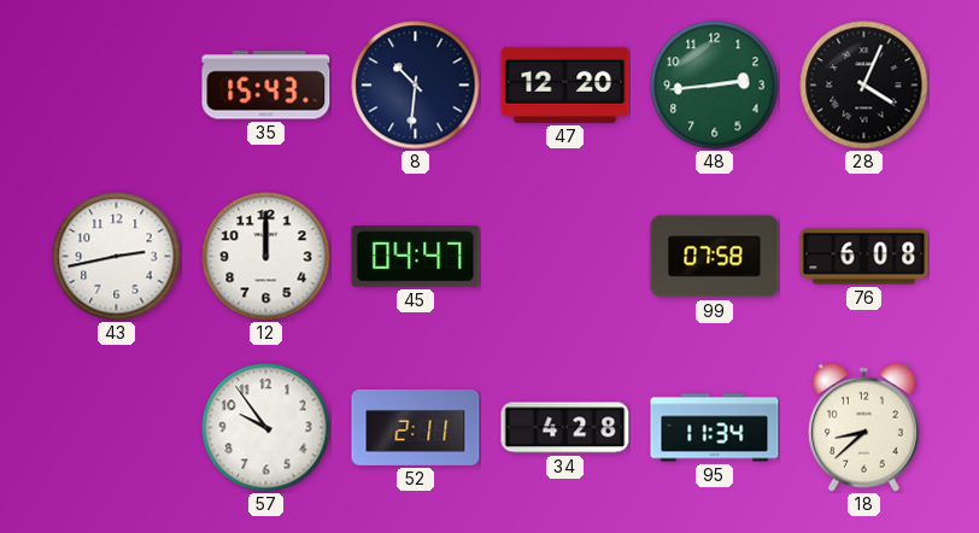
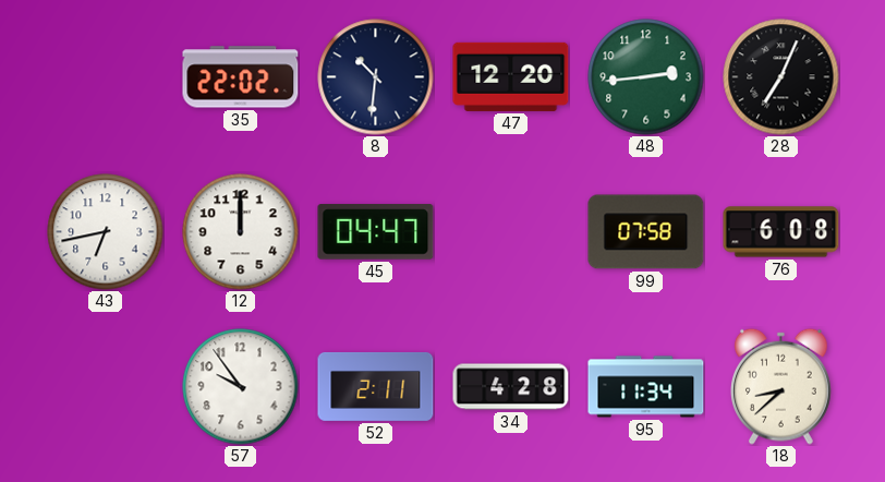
35: 15:43 -> 22:02
28: 4:04 -> 7:04
43: 2:43 -> 6:43
